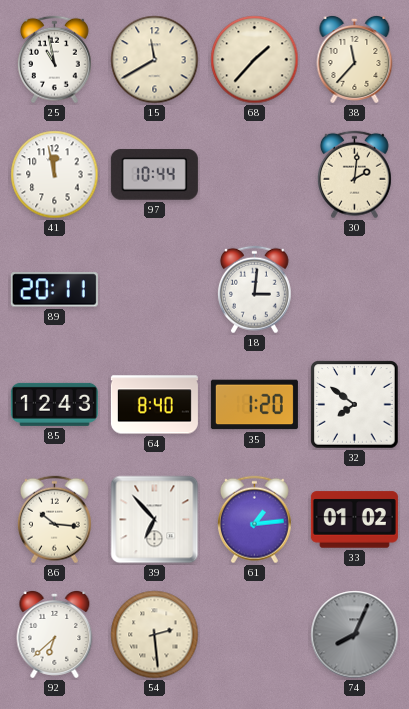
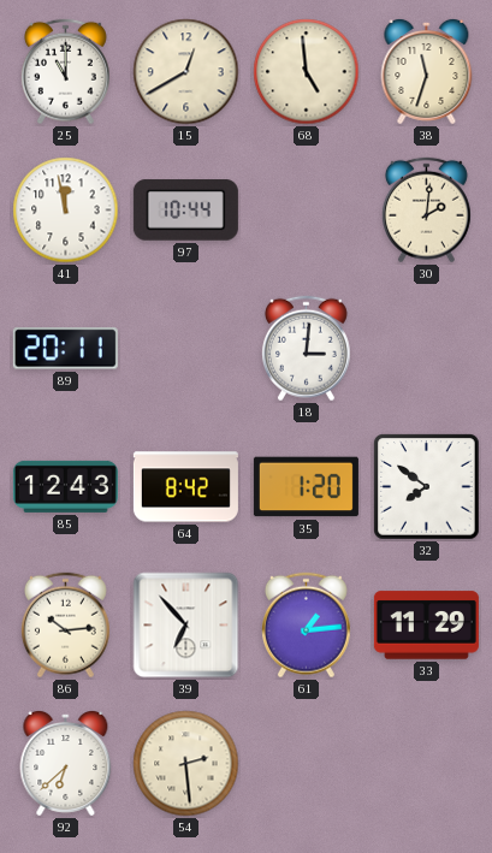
25: 10:58 -> 11:00
15: 11:40 -> 12:40
68: 1:37 -> 4:59
38: 11:37 -> 11:33
64: 8:40 -> 8:42
86: 10:16 -> 10:14
33: 01:02 -> 11:29
74: 8:04 -> none
